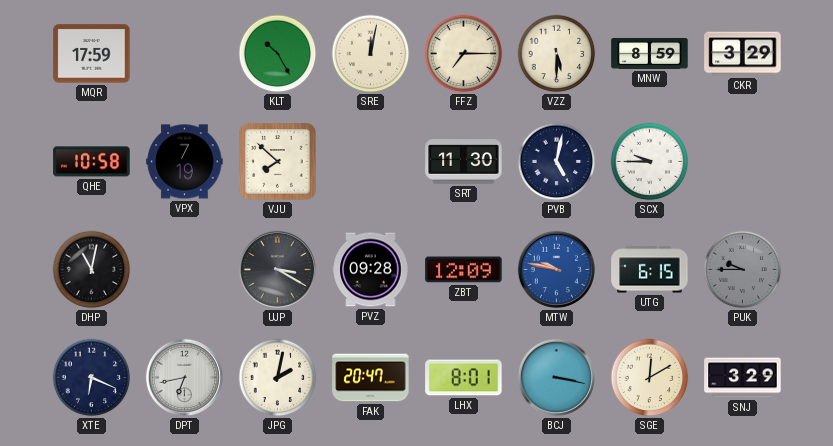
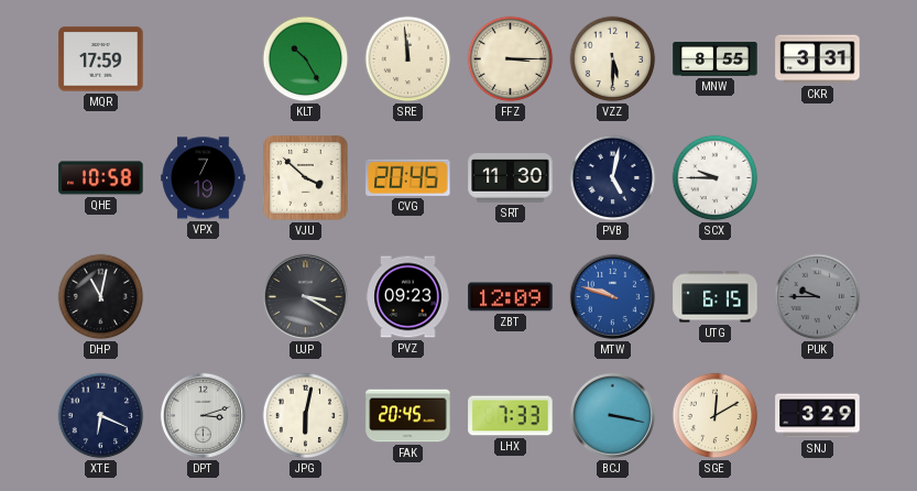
SRE: 12:02 -> 11:59
FFZ: 7:15 -> 3:15
MNW: 8:59 -> 8:55
CKR: 3:29 -> 3:31
VJU: 7:52 -> 3:52
CVG: none -> 20:45
PVZ: 09:28 -> 09:23
MTW: 9:47 -> 9:48
DPT: 6:43 -> 3:12
JPG: 2:02 -> 6:02
FAK: 20:47 -> 20:45
LHX: 8:01 -> 7:33
